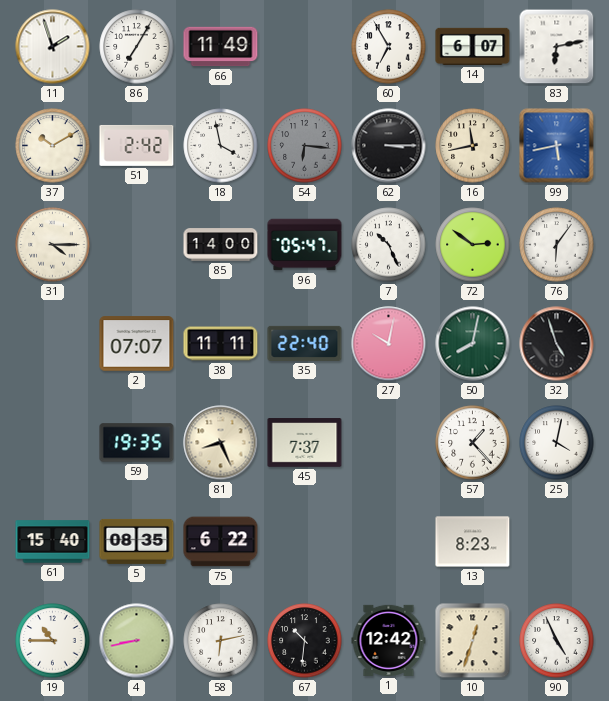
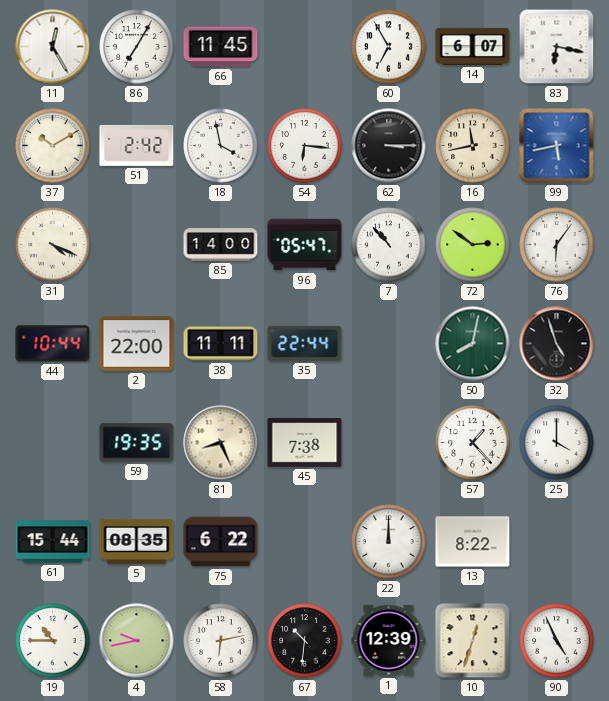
11: 1:57 -> 12:25
66: 11:49 -> 11:45
83: 6:13 -> 6:17
54 dial: grey -> white
31: 4:15 -> 4:19
7: 10:26 -> 10:53
44: none -> 10:44
2: 07:07 -> 22:00
35: 22:40 -> 22:44
27: 10:02 -> none
45: 7:37 -> 7:38
25: 4:02 -> 4:00
61: 15:40 -> 15:44
22: none -> 12:00
13: 8:23 -> 8:22
4: 8:43 -> 9:43
1: 12:42 -> 12:39
